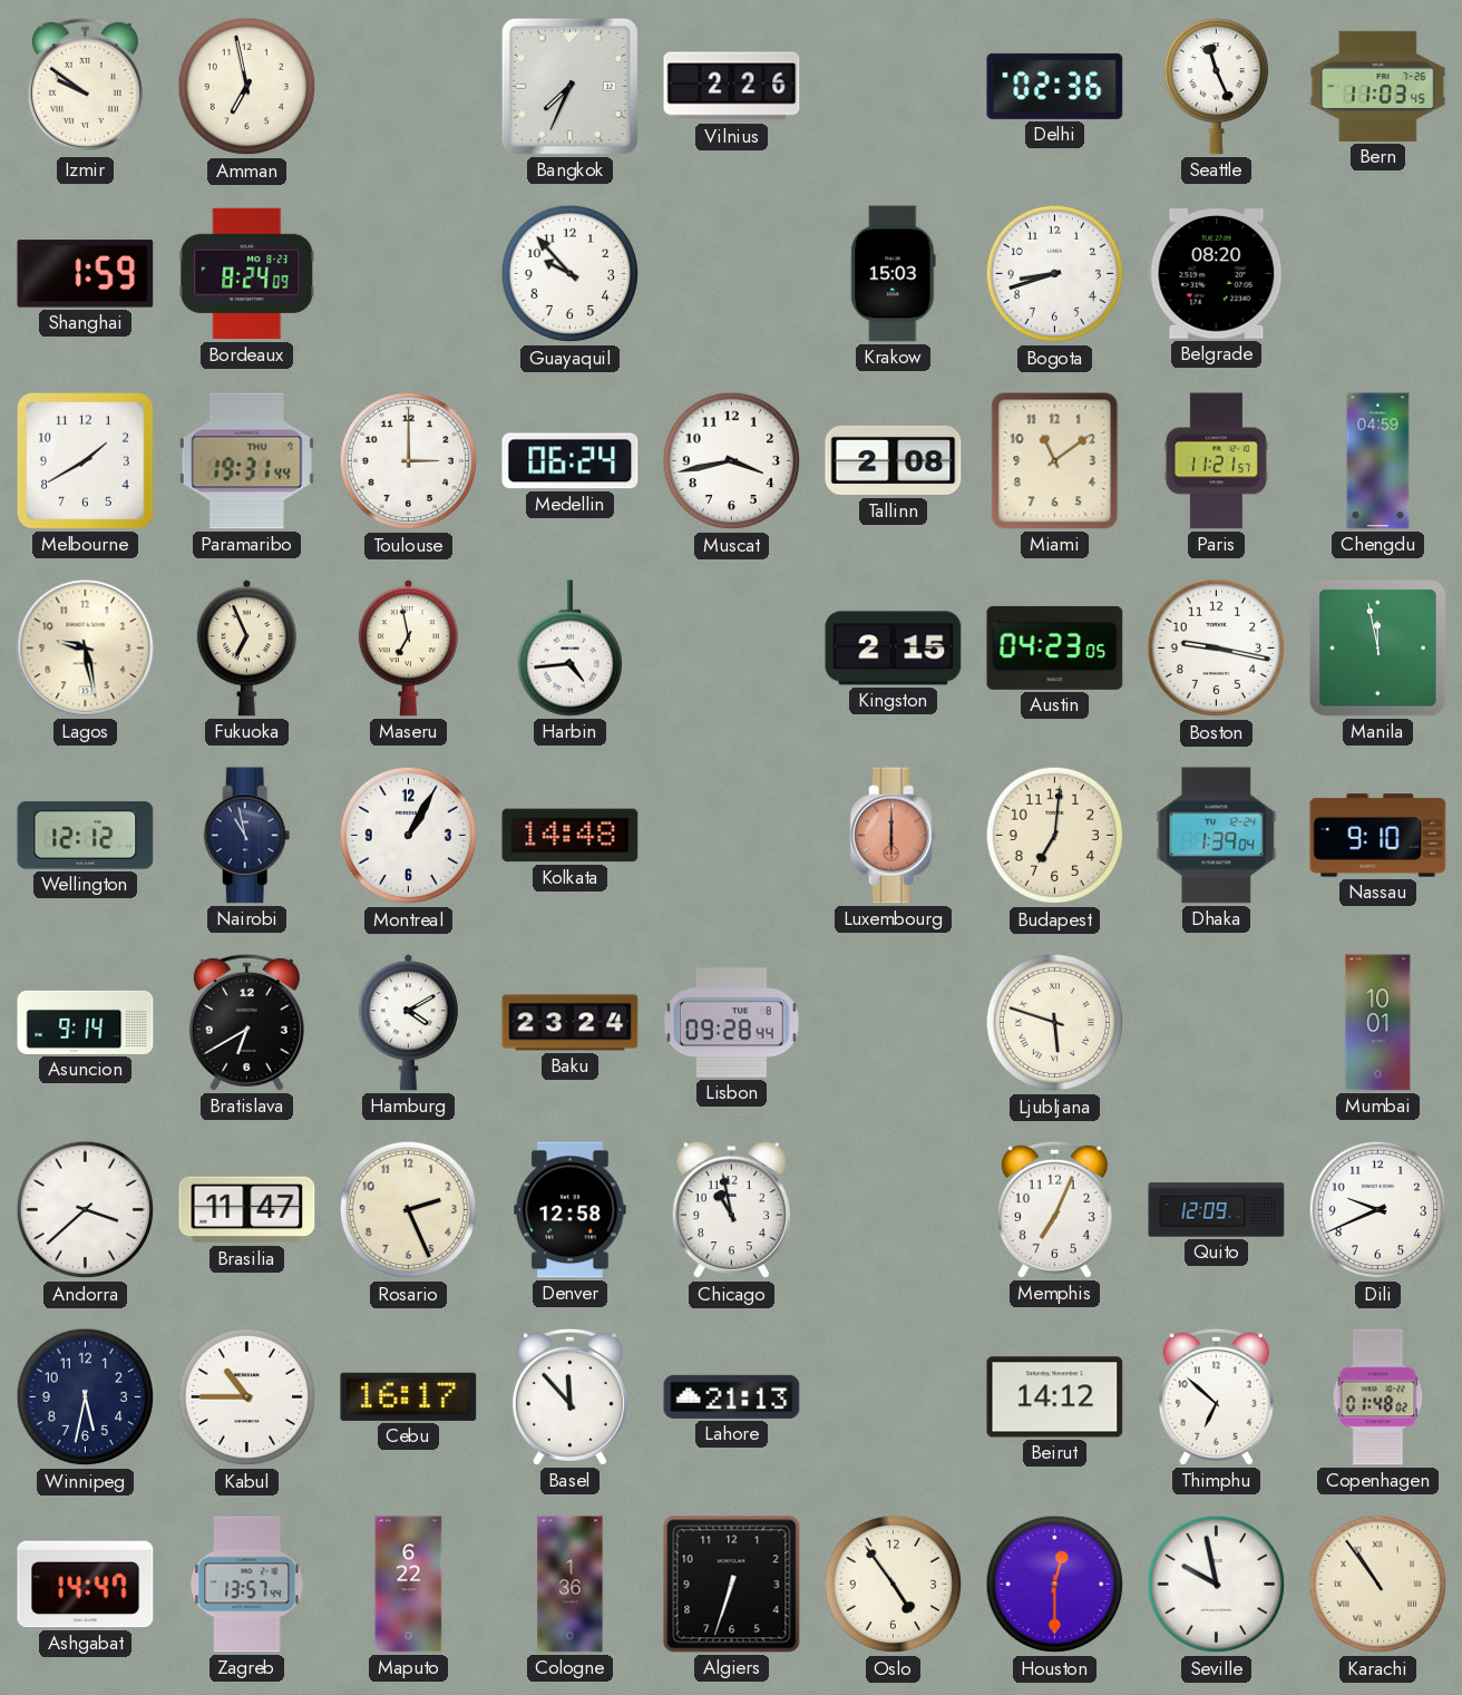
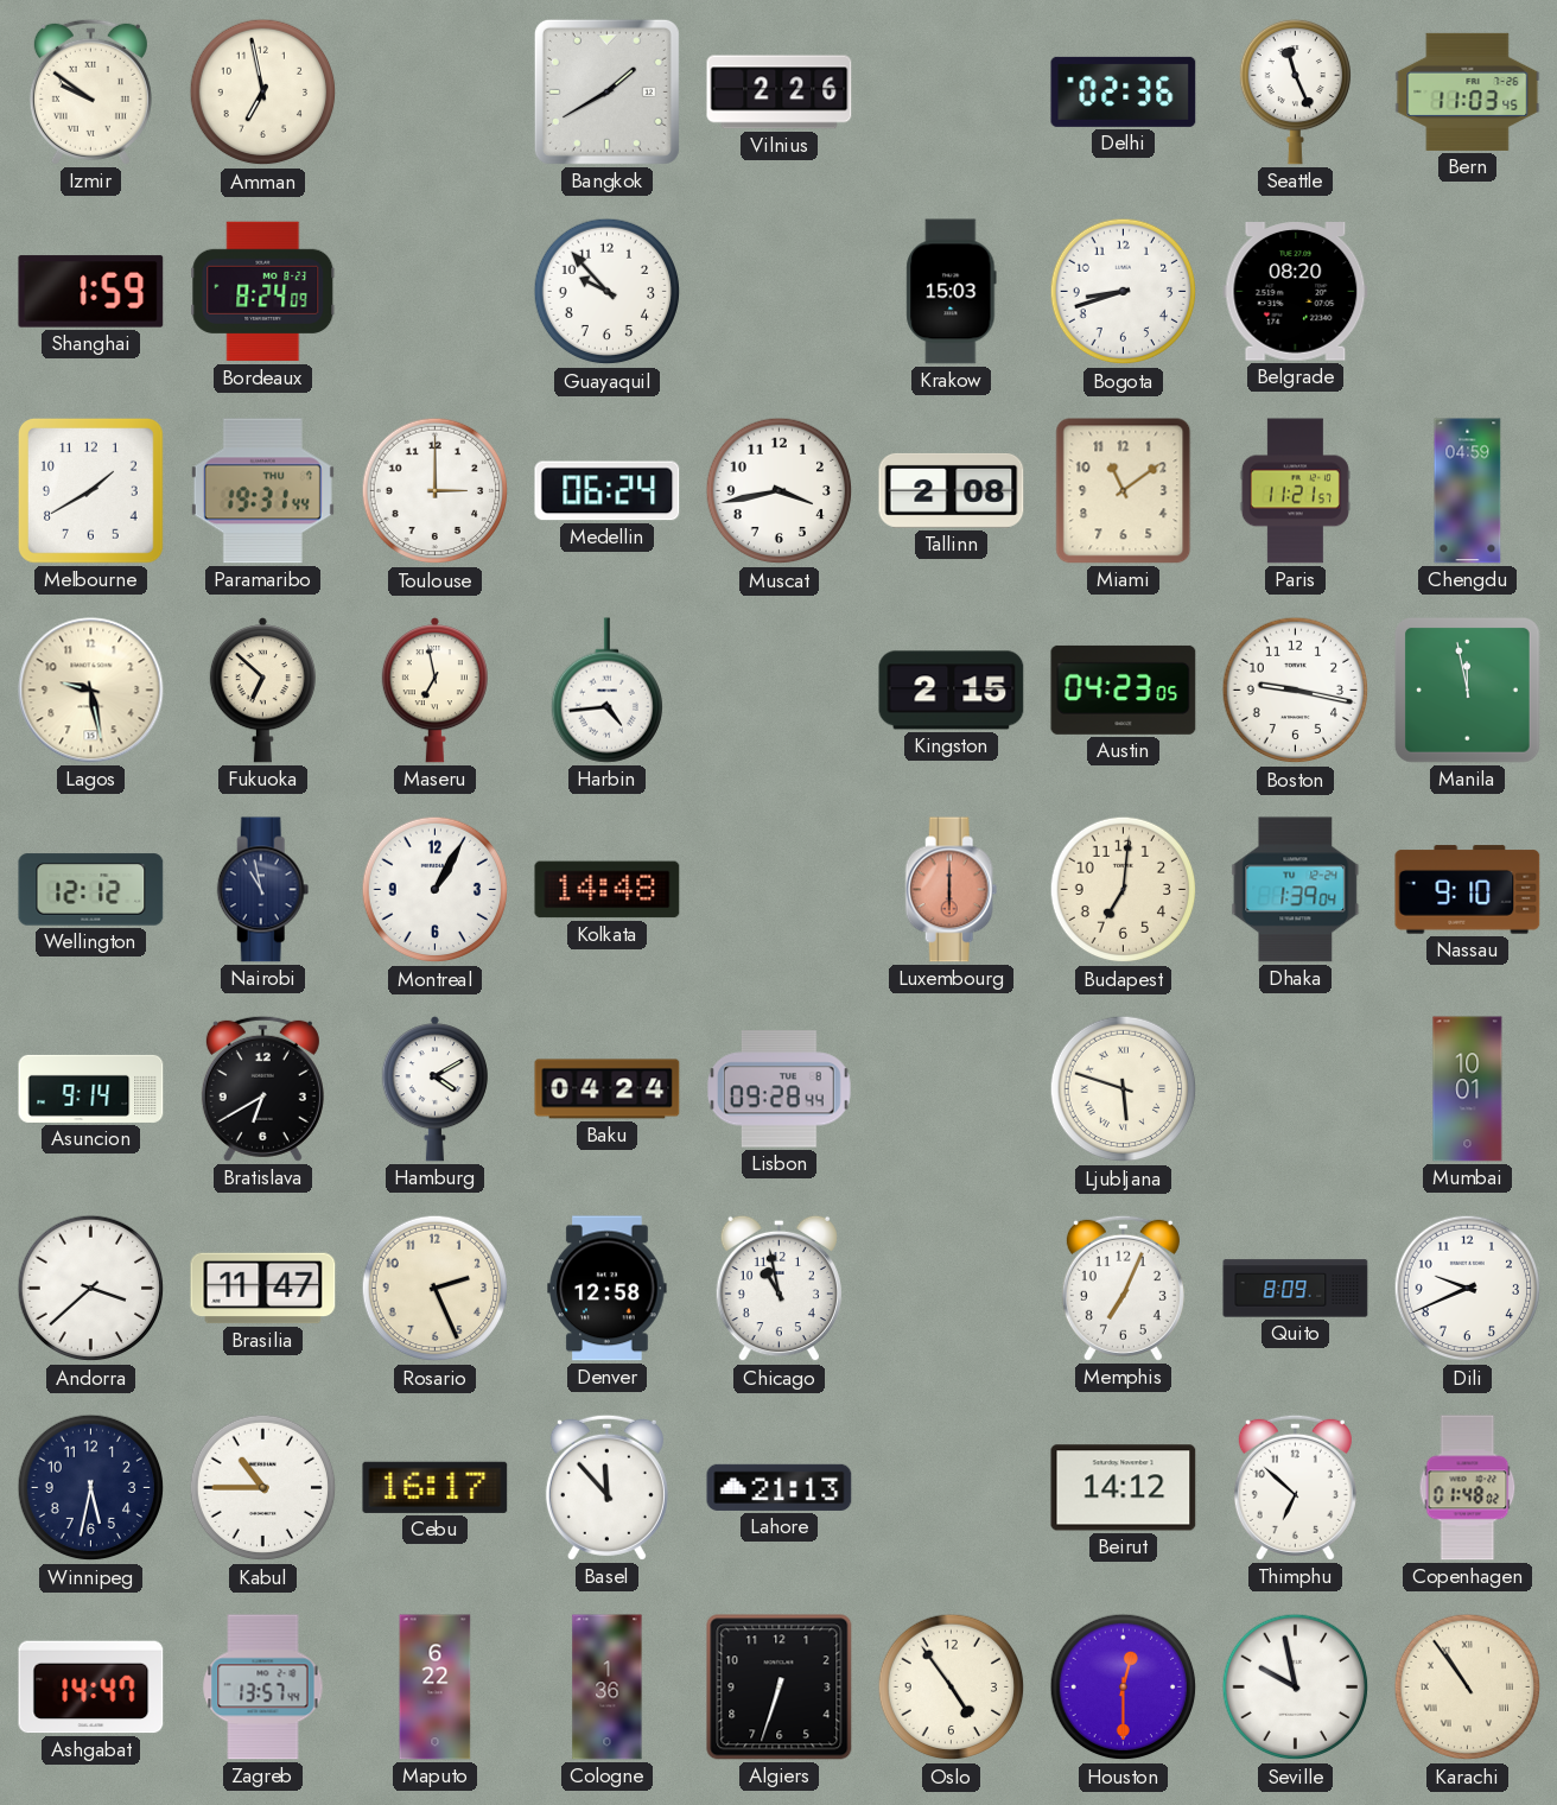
Bangkok: 7:34 -> 1:40
Fukuoka: 6:56 -> 6:52
Baku: 23:24 -> 04:24
Quito: 12:09 -> 8:09
